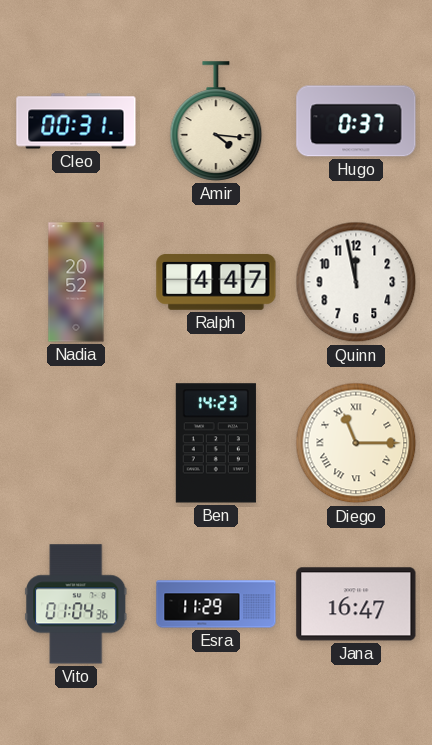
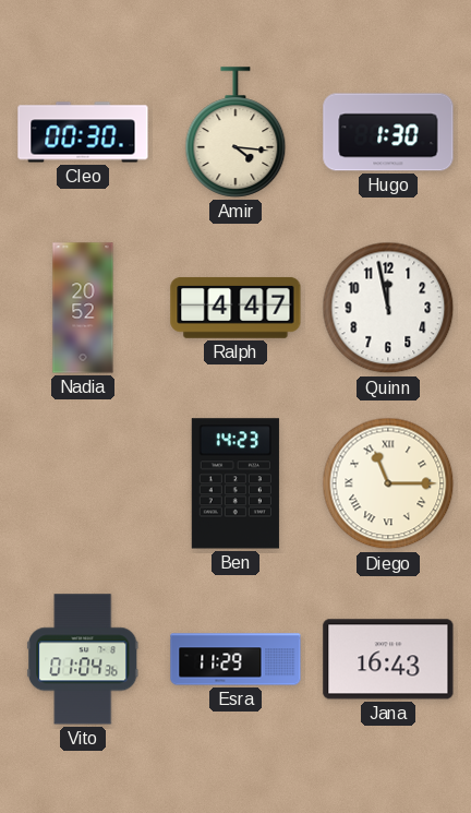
Cleo: 00:31 -> 00:30
Hugo: 0:37 -> 1:30
Jana: 16:47 -> 16:43
